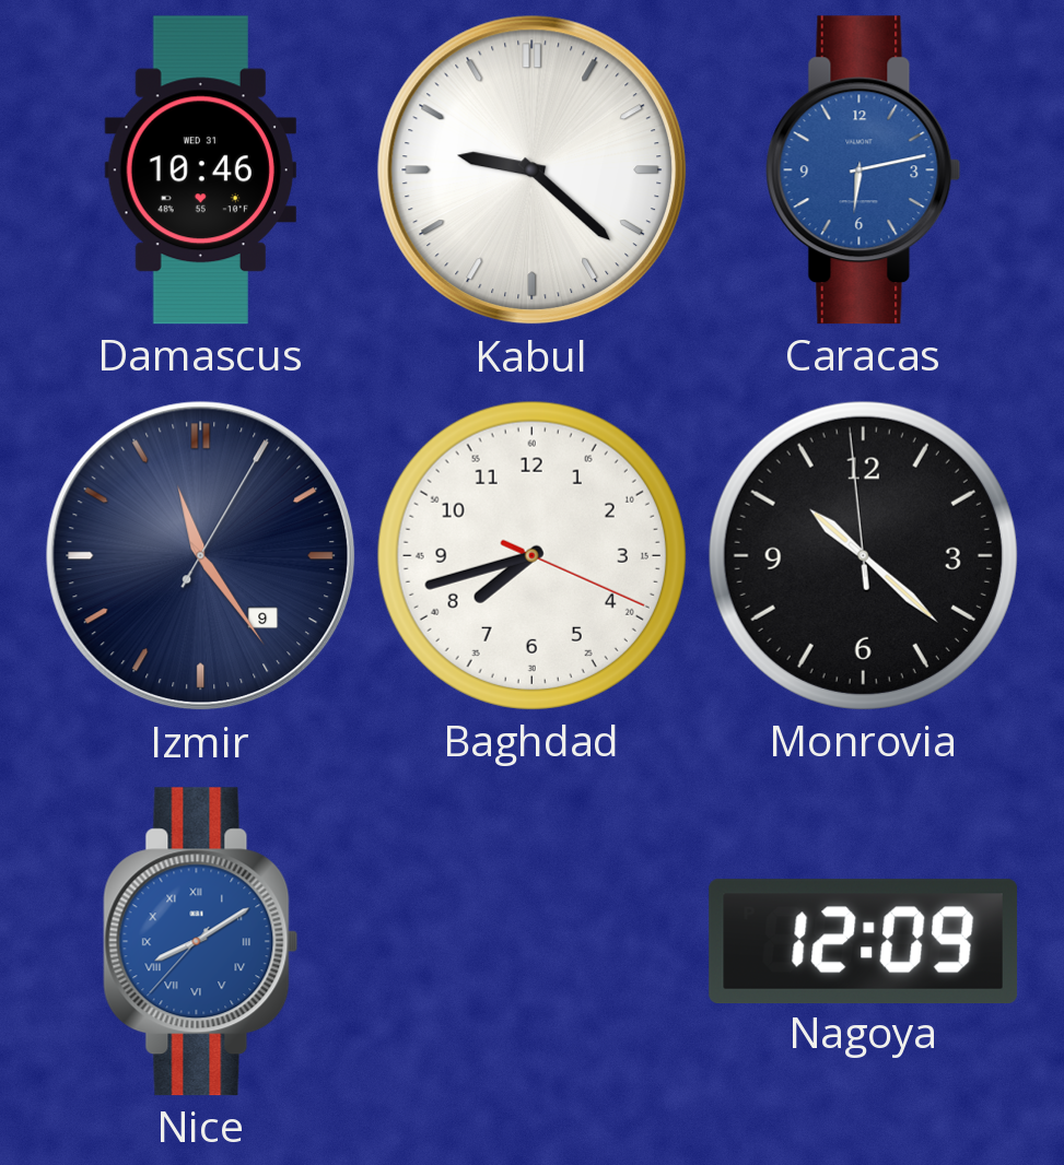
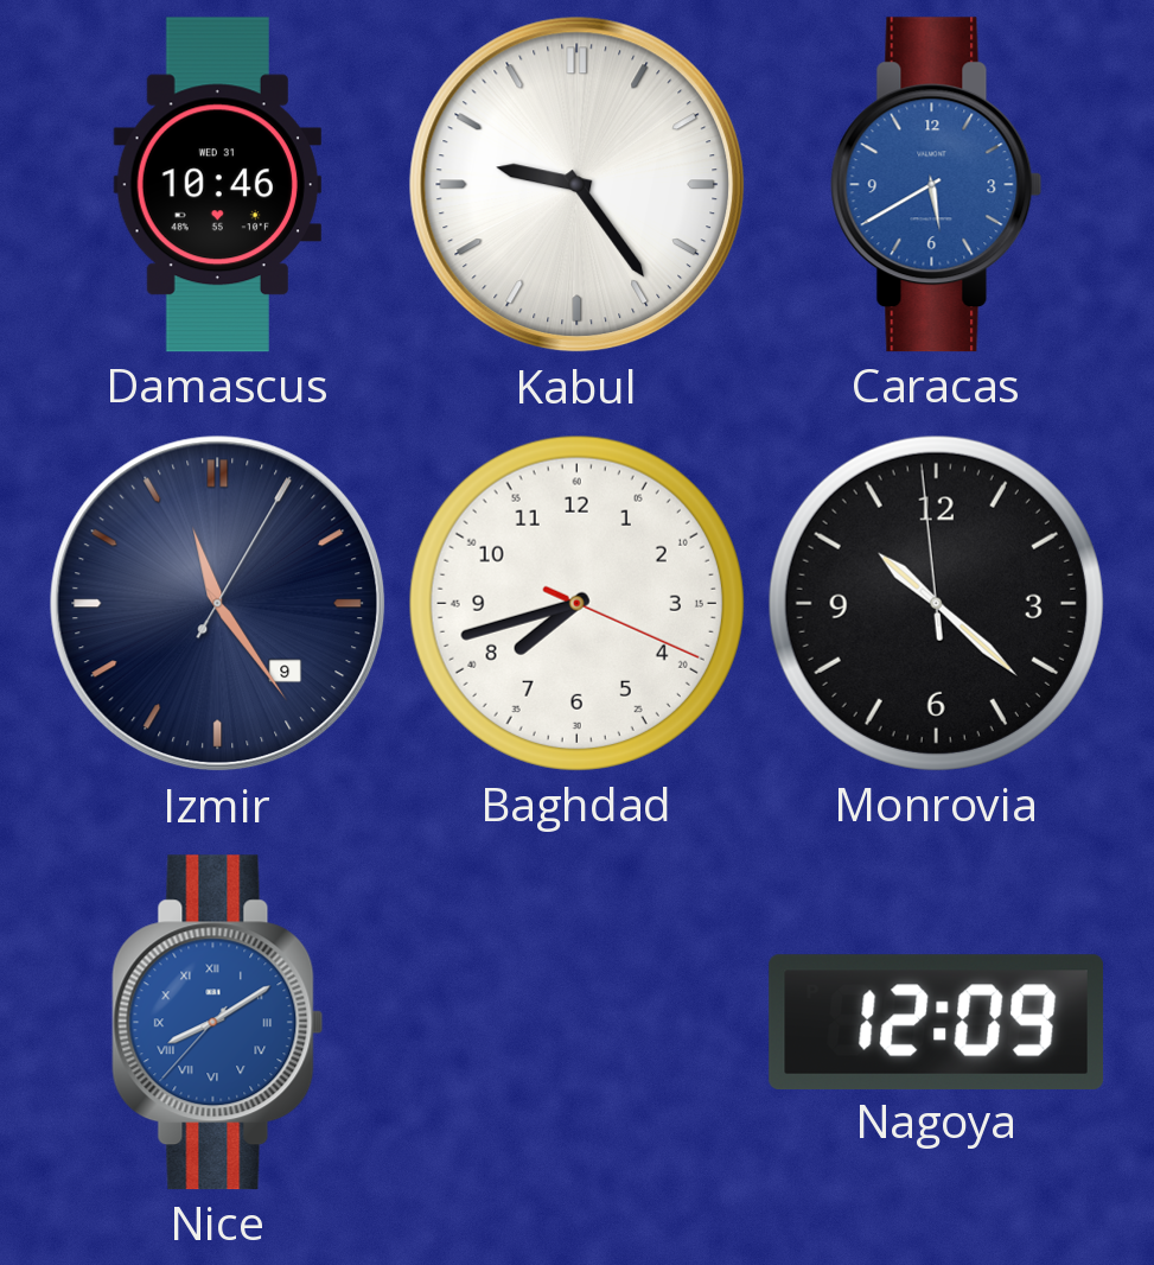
Kabul: 9:22 -> 9:24
Caracas: 6:13 -> 5:40
